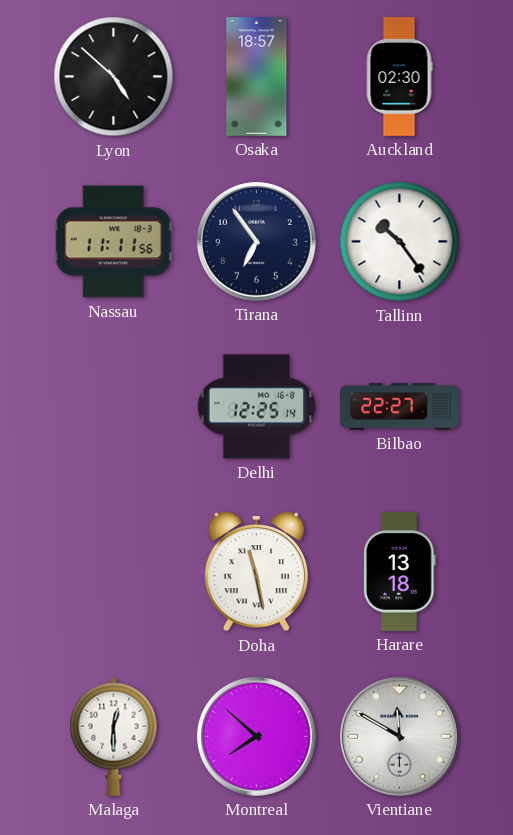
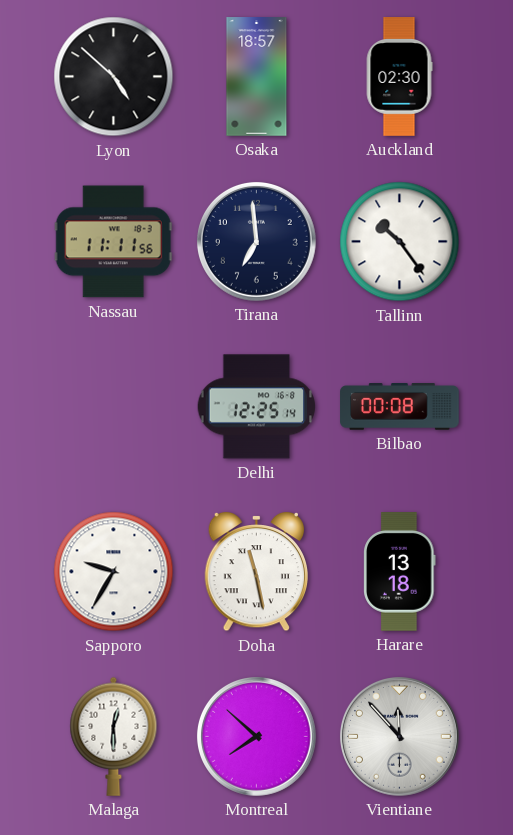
Tirana: 6:54 -> 6:59
Bilbao: 22:27 -> 00:08
Sapporo: none -> 9:35
Vientiane: 11:50 -> 11:53
